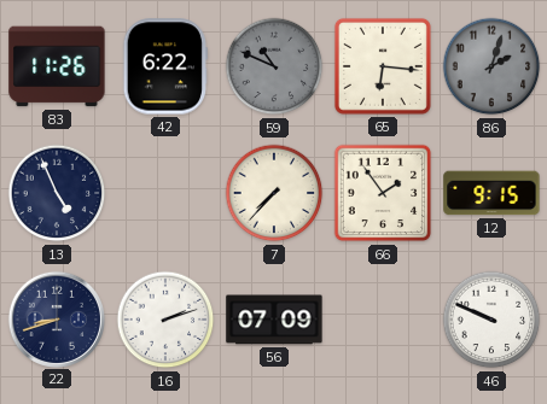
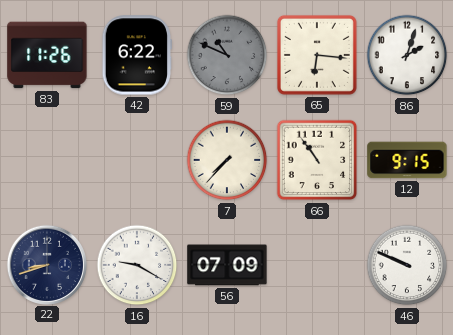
86 dial: grey -> white
13: 4:56 -> none
66: 1:54 -> 10:54
16: 2:12 -> 9:20
